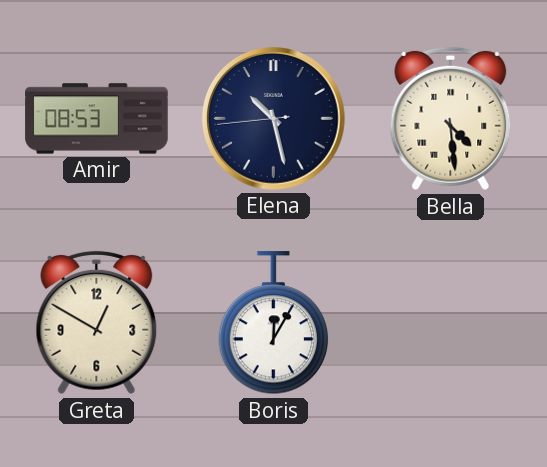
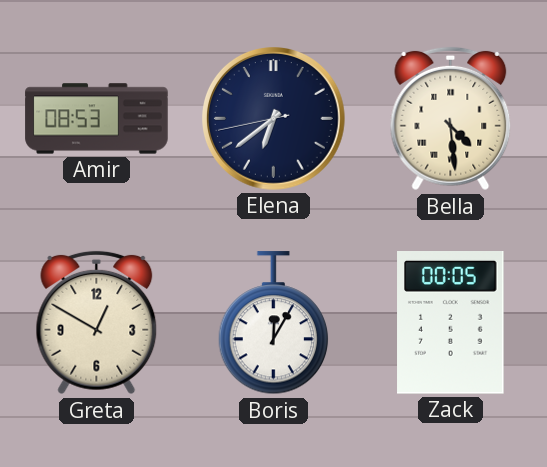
Elena: 10:27 -> 6:38
Zack: none -> 00:05
